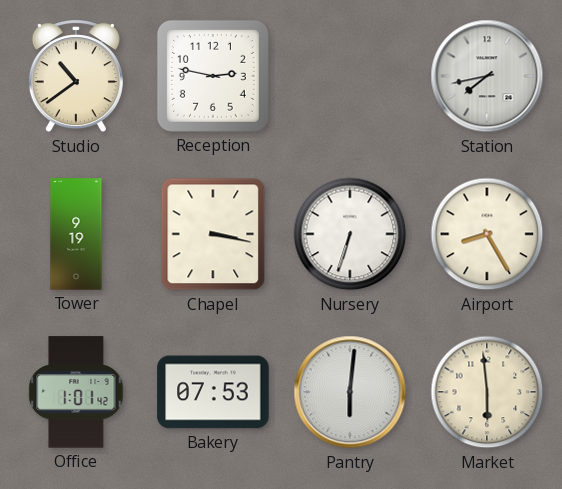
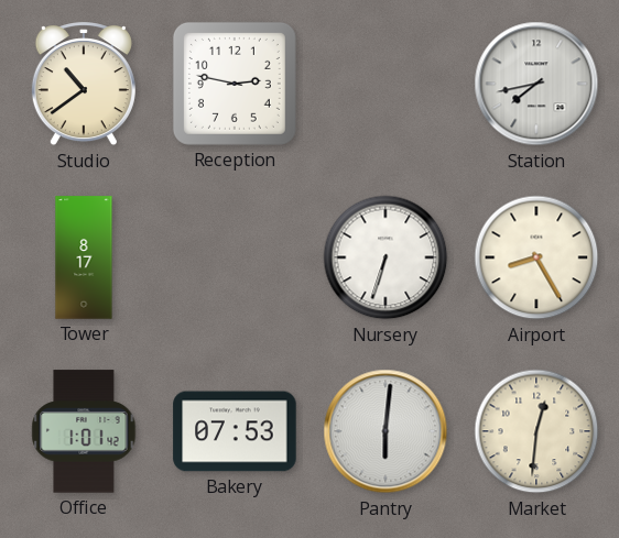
Tower: 9:19 -> 8:17
Chapel: 3:17 -> none
Market: 5:59 -> 12:31
